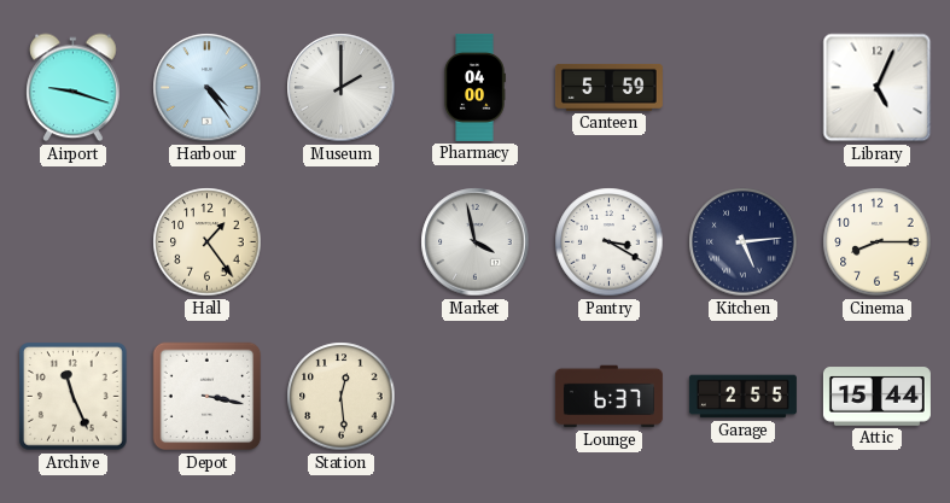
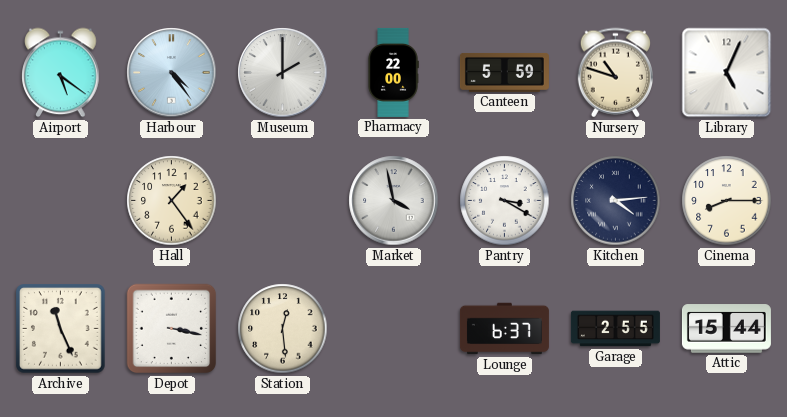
Airport: 9:18 -> 5:21
Pharmacy: 04:00 -> 22:00
Nursery: none -> 10:48
Kitchen: 5:14 -> 4:14
